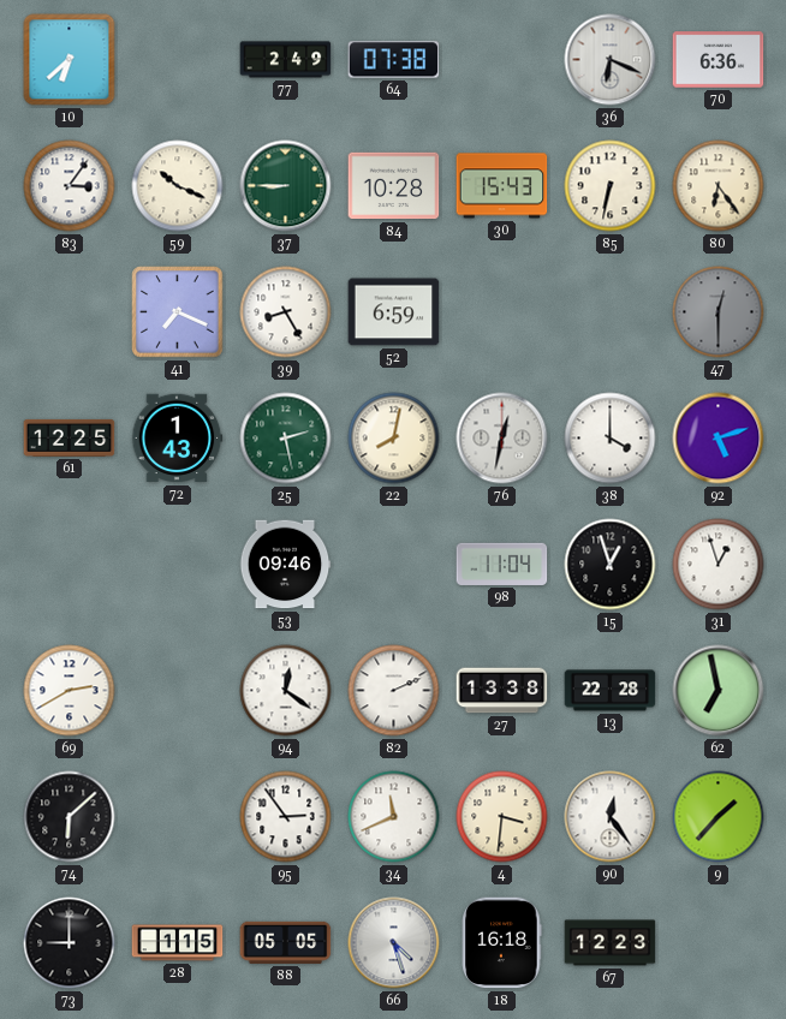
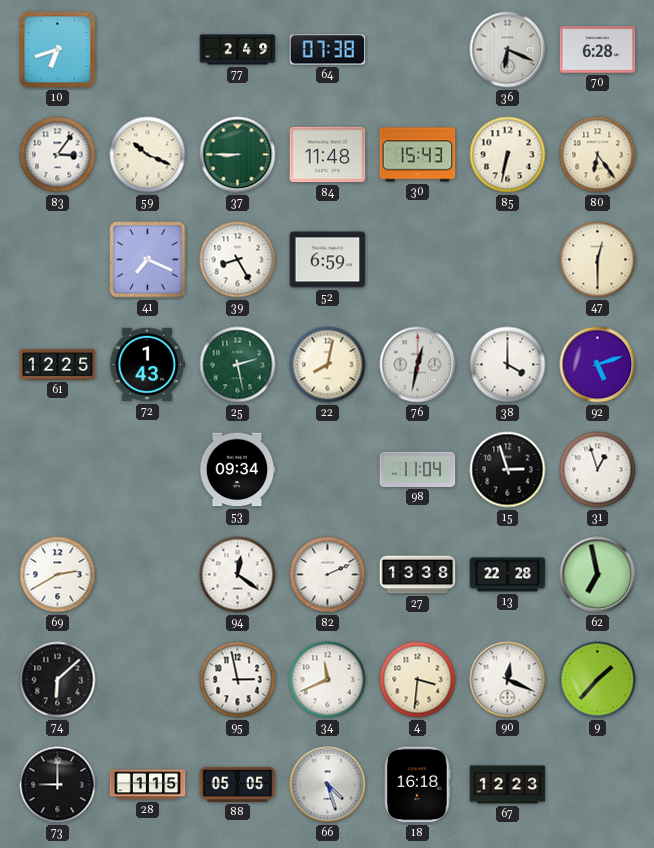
10: 6:38 -> 6:42
70: 6:36 -> 6:28
84: 10:28 -> 11:48
47 dial: grey -> cream
53: 09:46 -> 09:34
15: 12:57 -> 2:57
95: 2:54 -> 2:58
90: 12:24 -> 12:19
